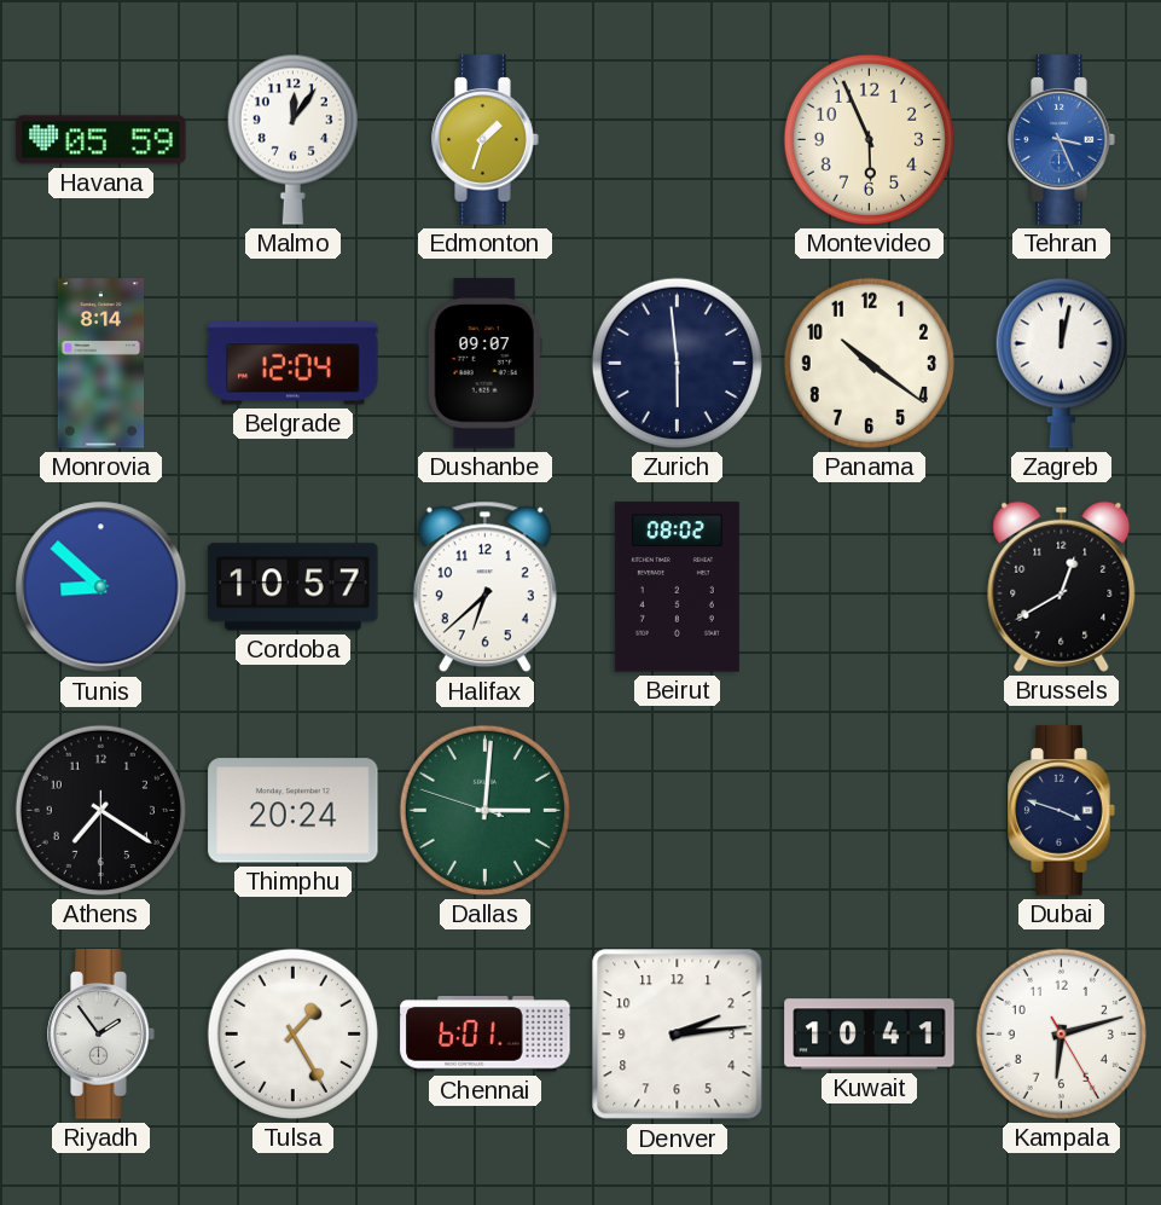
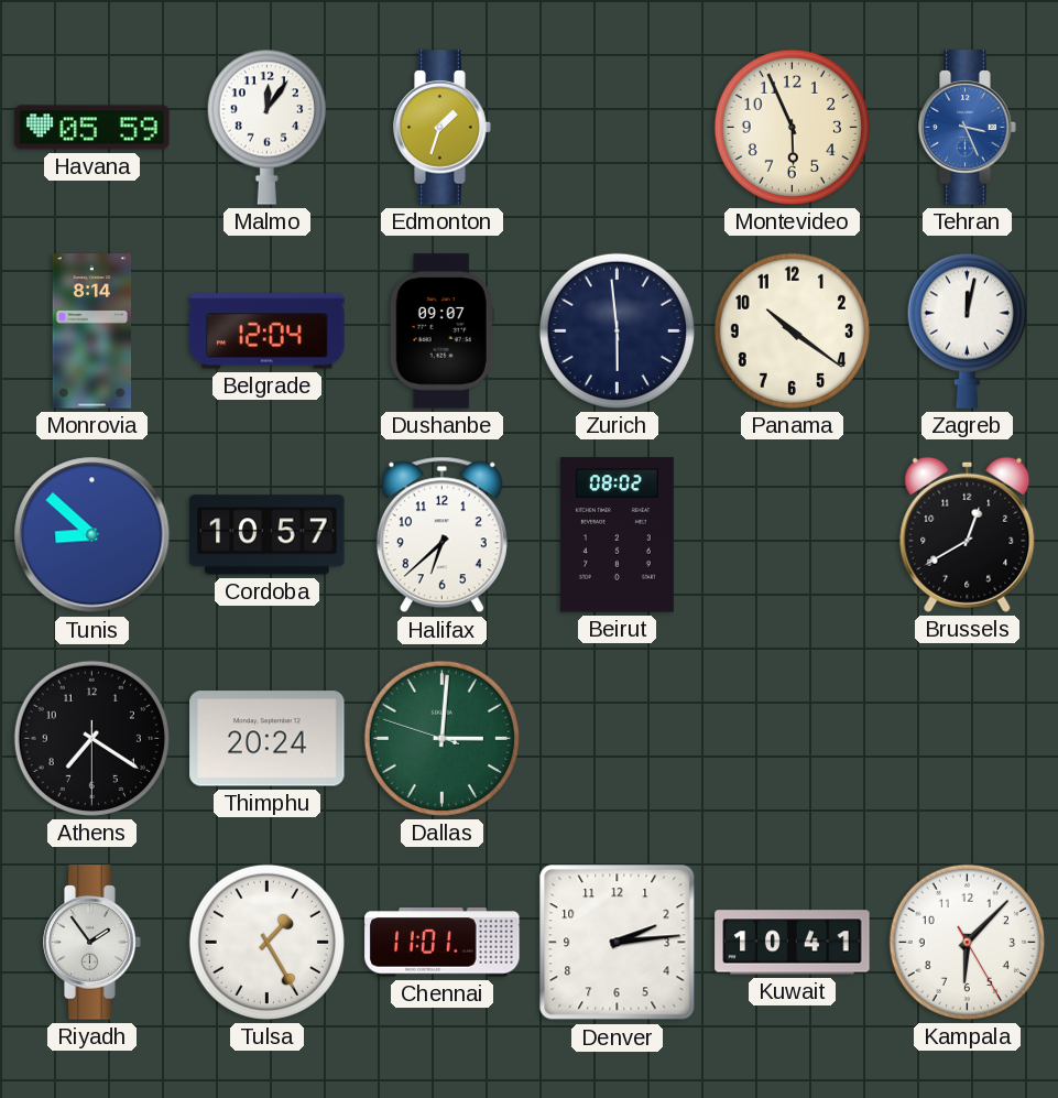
Dubai: 3:48 -> none
Chennai: 6:01 -> 11:01
Kampala: 6:12 -> 6:07
